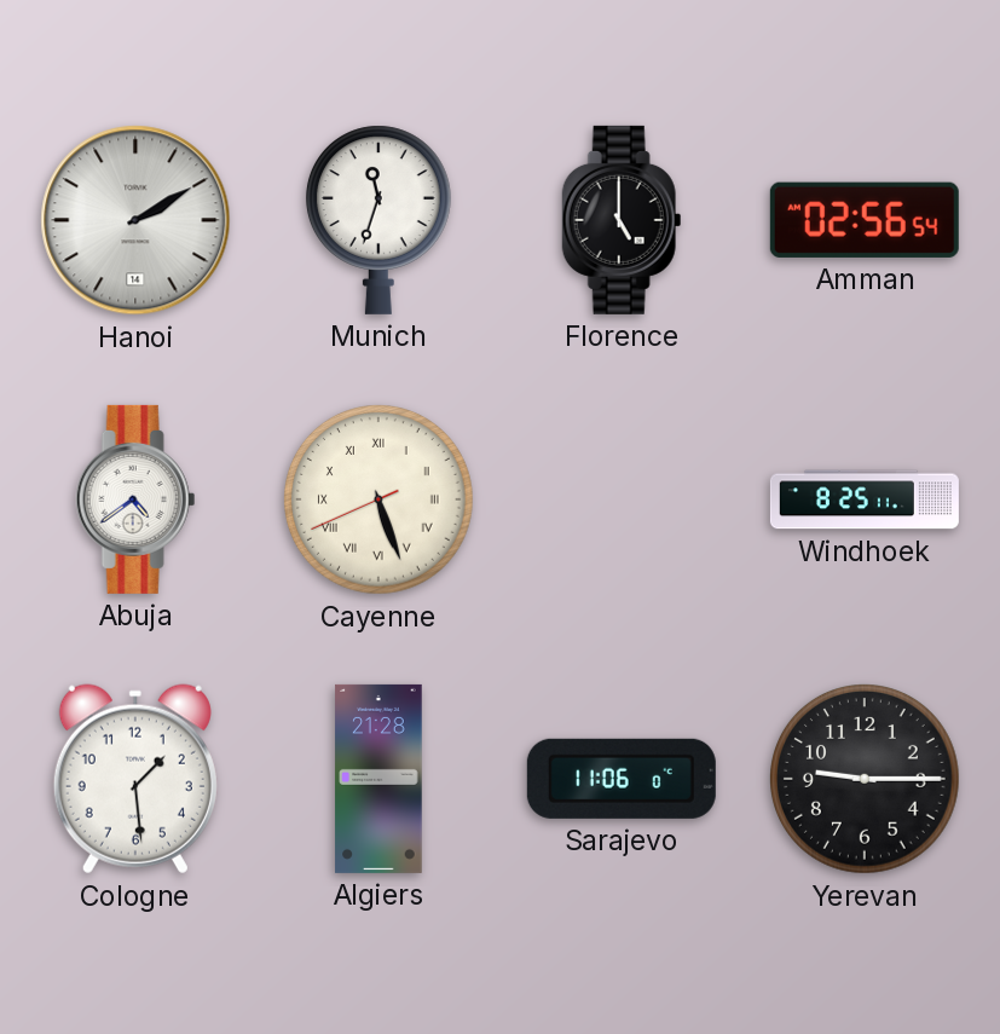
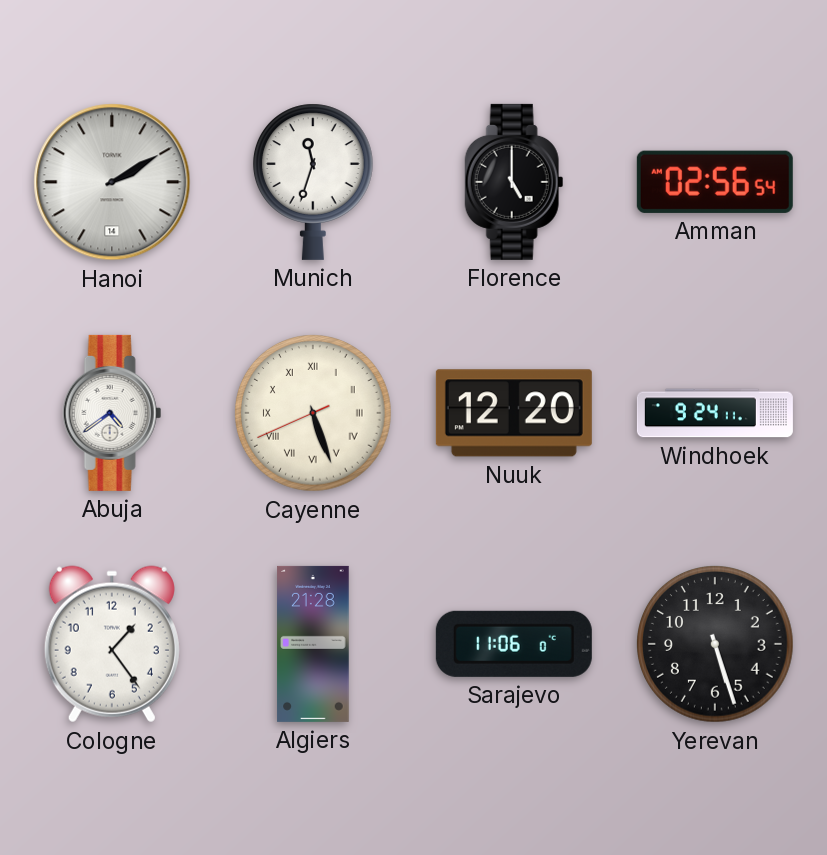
Nuuk: none -> 12:20
Windhoek: 8:25 -> 9:24
Cologne: 1:29 -> 1:24
Yerevan: 9:15 -> 5:27
